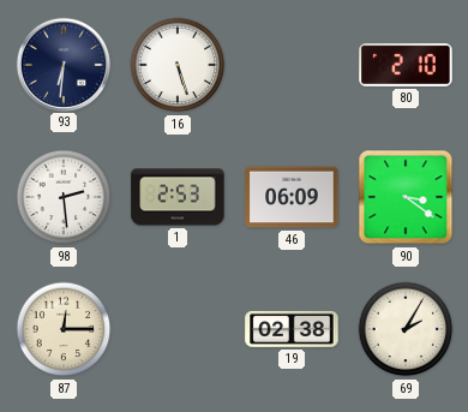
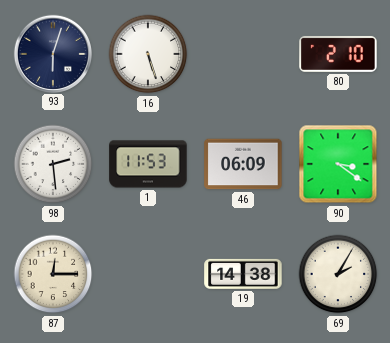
93: 6:31 -> 6:03
1: 2:53 -> 11:53
19: 02:38 -> 14:38
